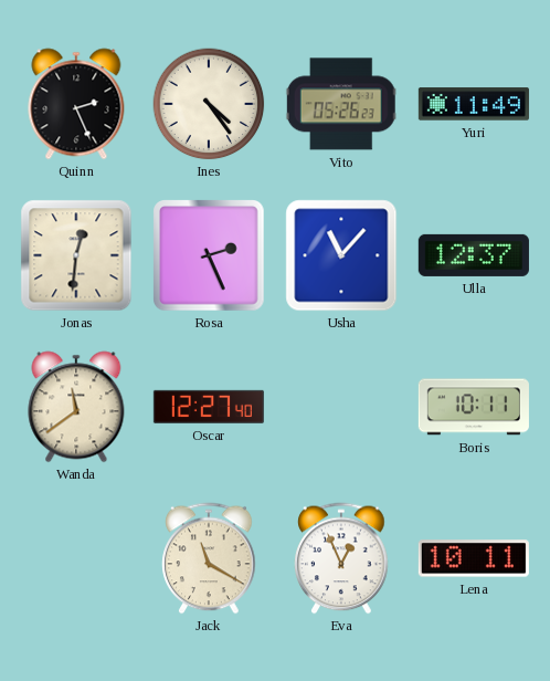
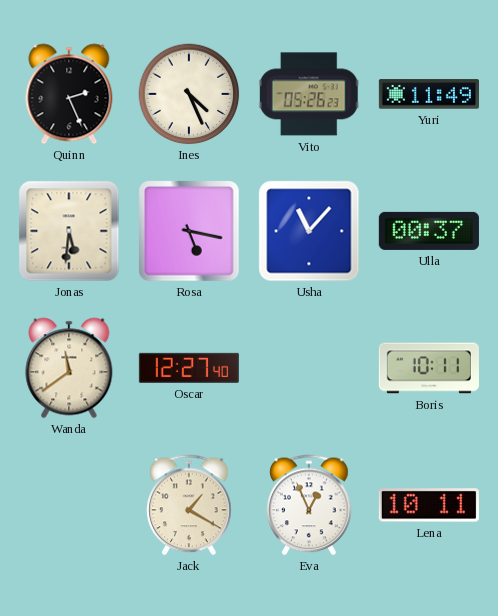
Ines: 4:24 -> 4:26
Jonas: 12:31 -> 5:31
Rosa: 2:26 -> 5:17
Ulla: 12:37 -> 00:37
Jack: 11:20 -> 1:20
